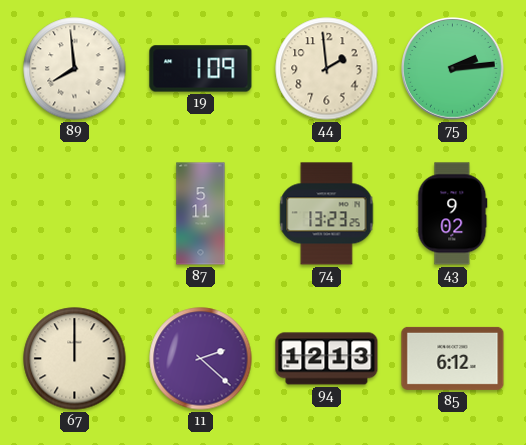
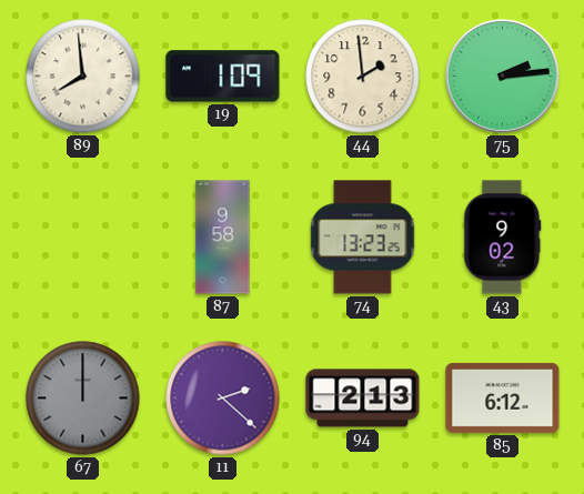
87: 5:11 -> 9:58
67 dial: cream -> grey
94: 12:13 -> 2:13
